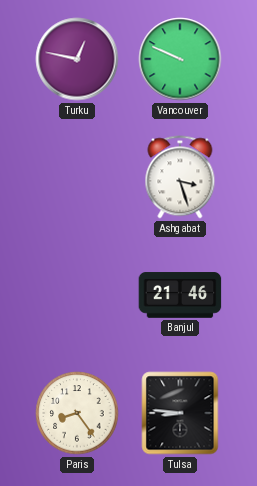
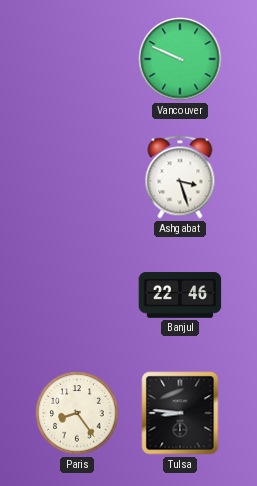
Turku: 12:47 -> none
Banjul: 21:46 -> 22:46
